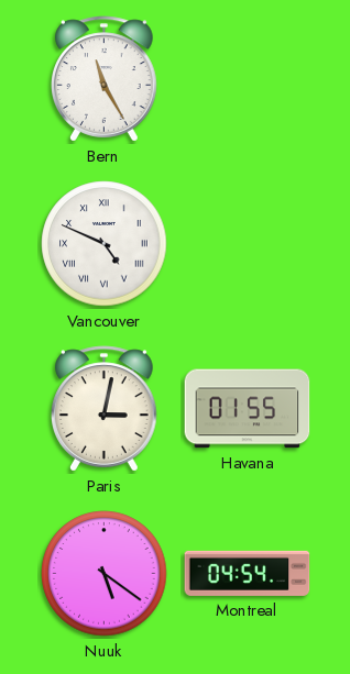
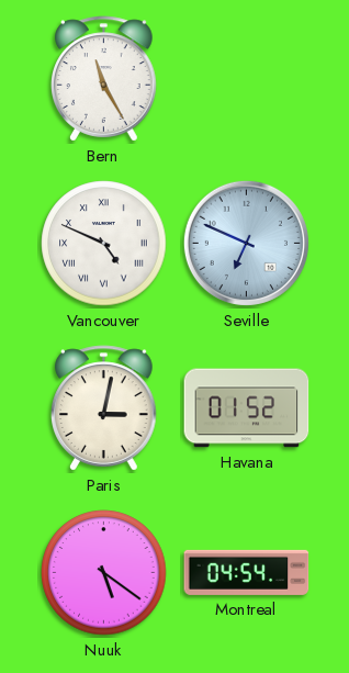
Seville: none -> 6:49
Havana: 01:55 -> 01:52
